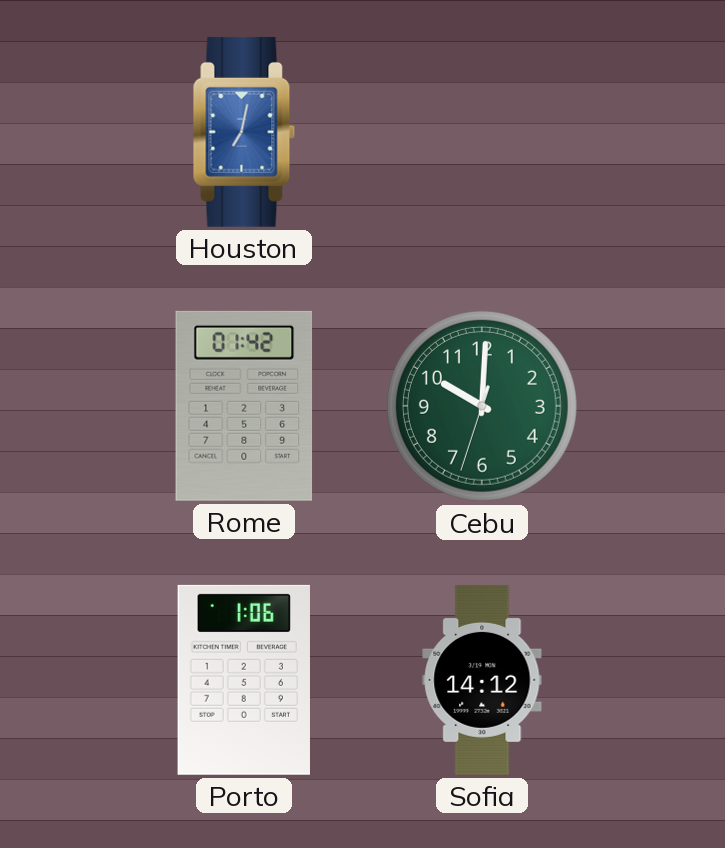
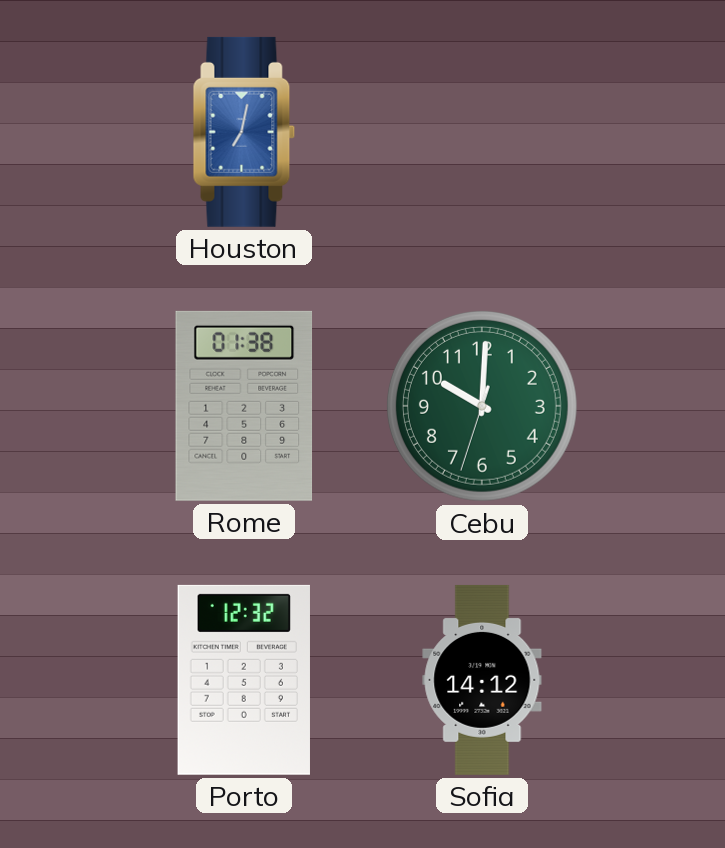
Rome: 01:42 -> 01:38
Porto: 1:06 -> 12:32
